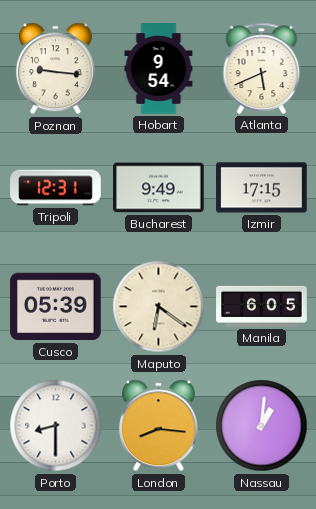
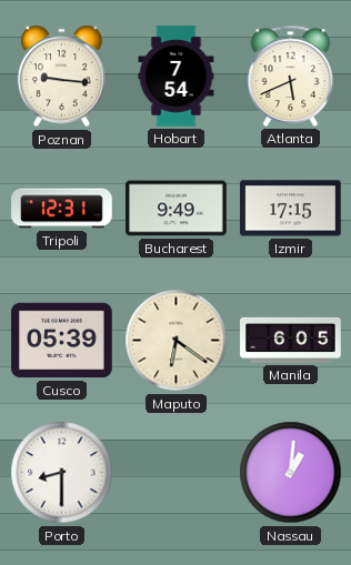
Hobart: 9:54 -> 7:54
London: 8:16 -> none
